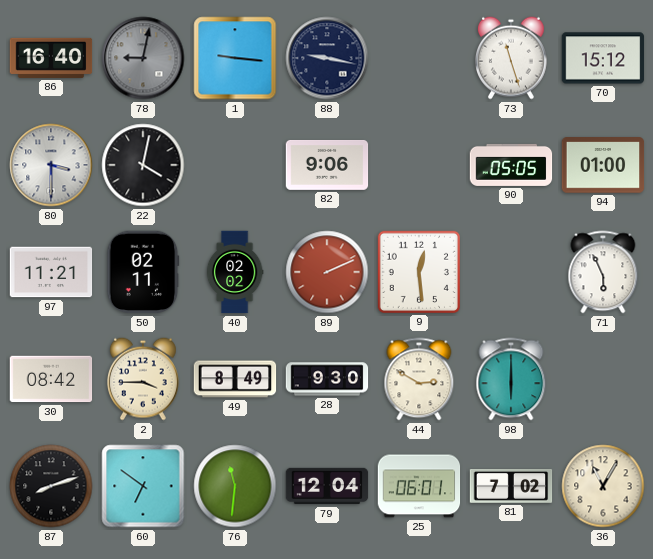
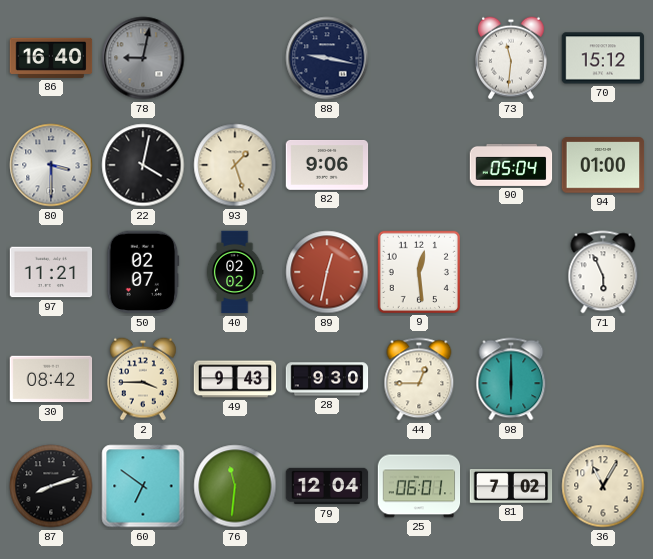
1: 9:16 -> none
73: 11:27 -> 11:31
93: none -> 1:27
90: 05:05 -> 05:04
50: 02:11 -> 02:07
89: 2:11 -> 12:32
49: 8:49 -> 9:43
44: 2:50 -> 12:45
